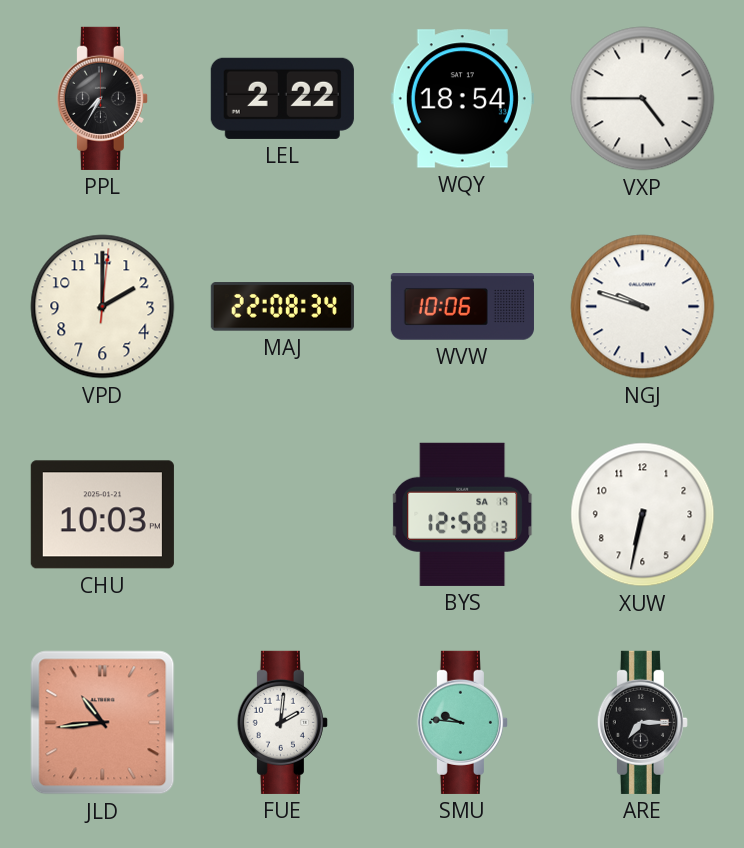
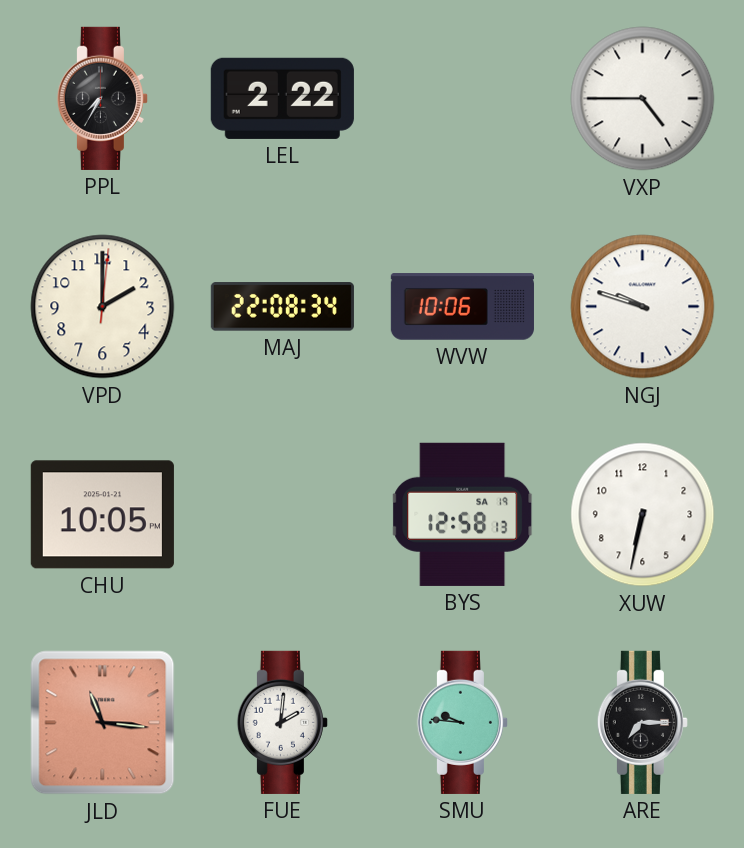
WQY: 18:54 -> none
CHU: 10:03 -> 10:05
JLD: 10:44 -> 11:16
